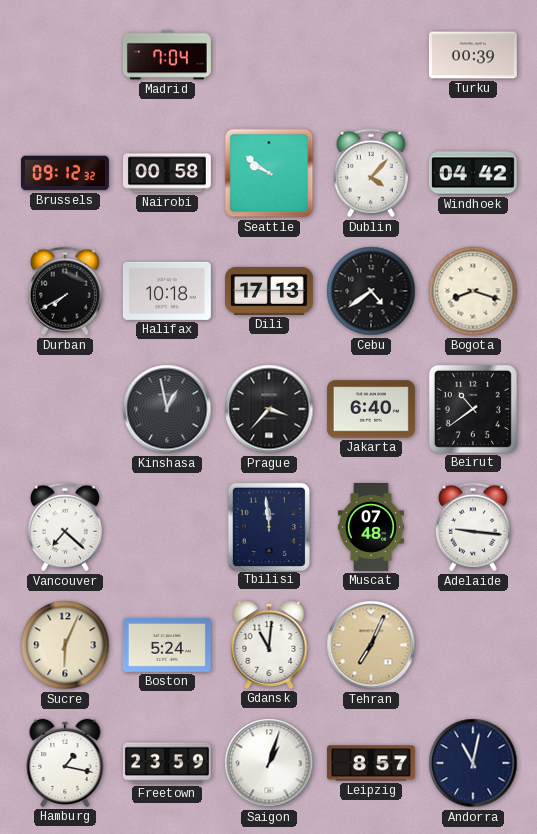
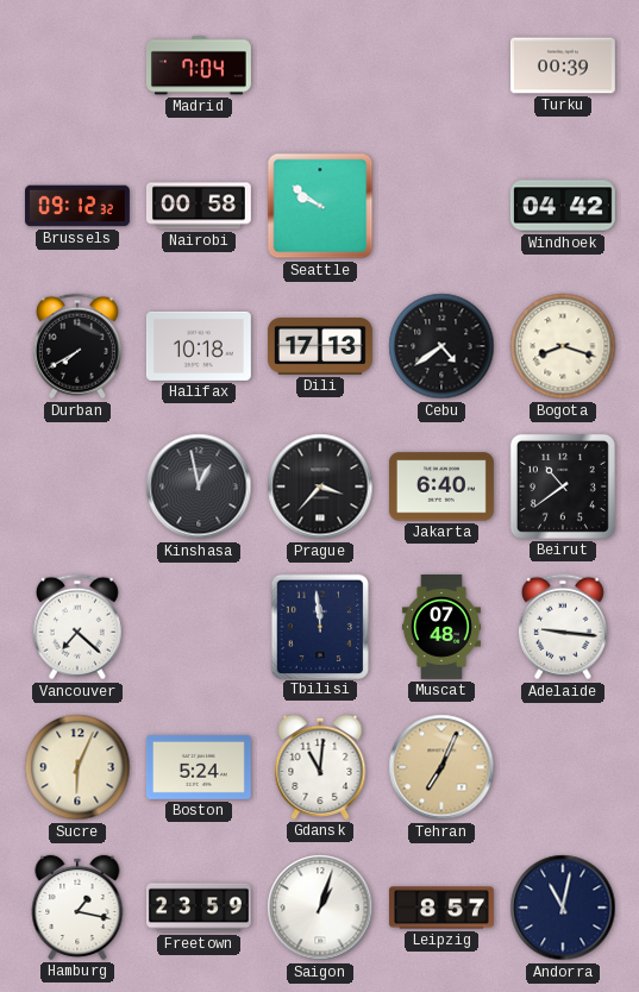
Dublin: 4:07 -> none
